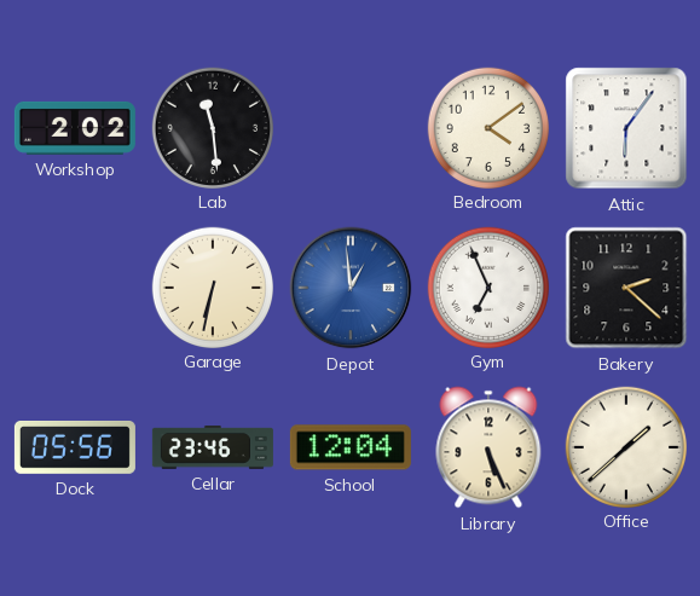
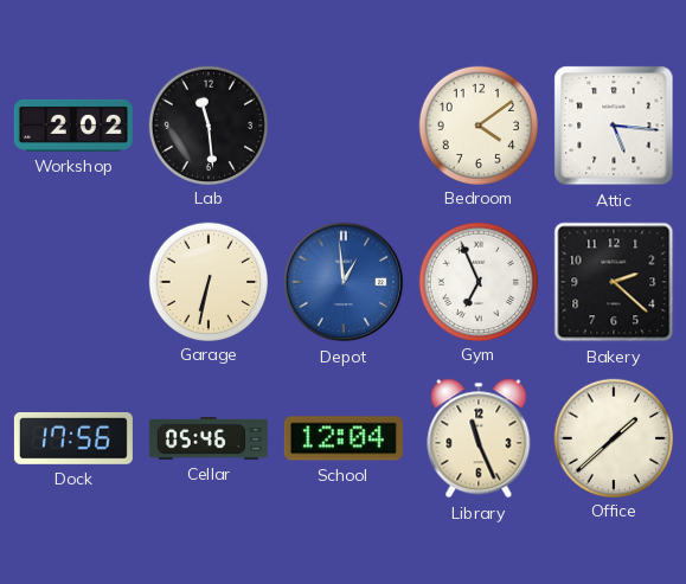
Attic: 6:06 -> 5:16
Dock: 05:56 -> 17:56
Cellar: 23:46 -> 05:46
Library: 5:26 -> 11:26
